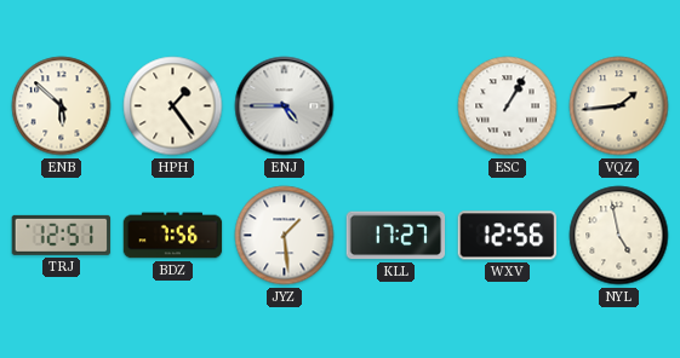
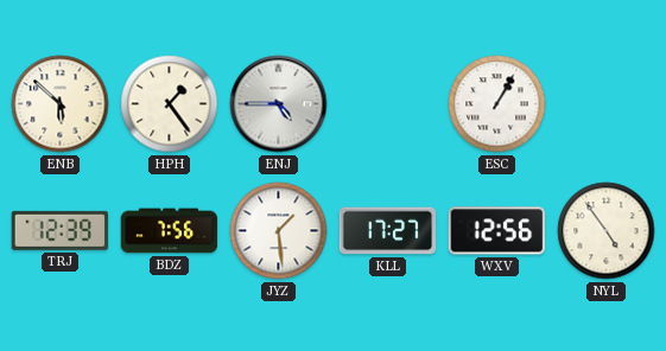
VQZ: 1:44 -> none
TRJ: 12:51 -> 12:39
NYL: 4:58 -> 4:54
